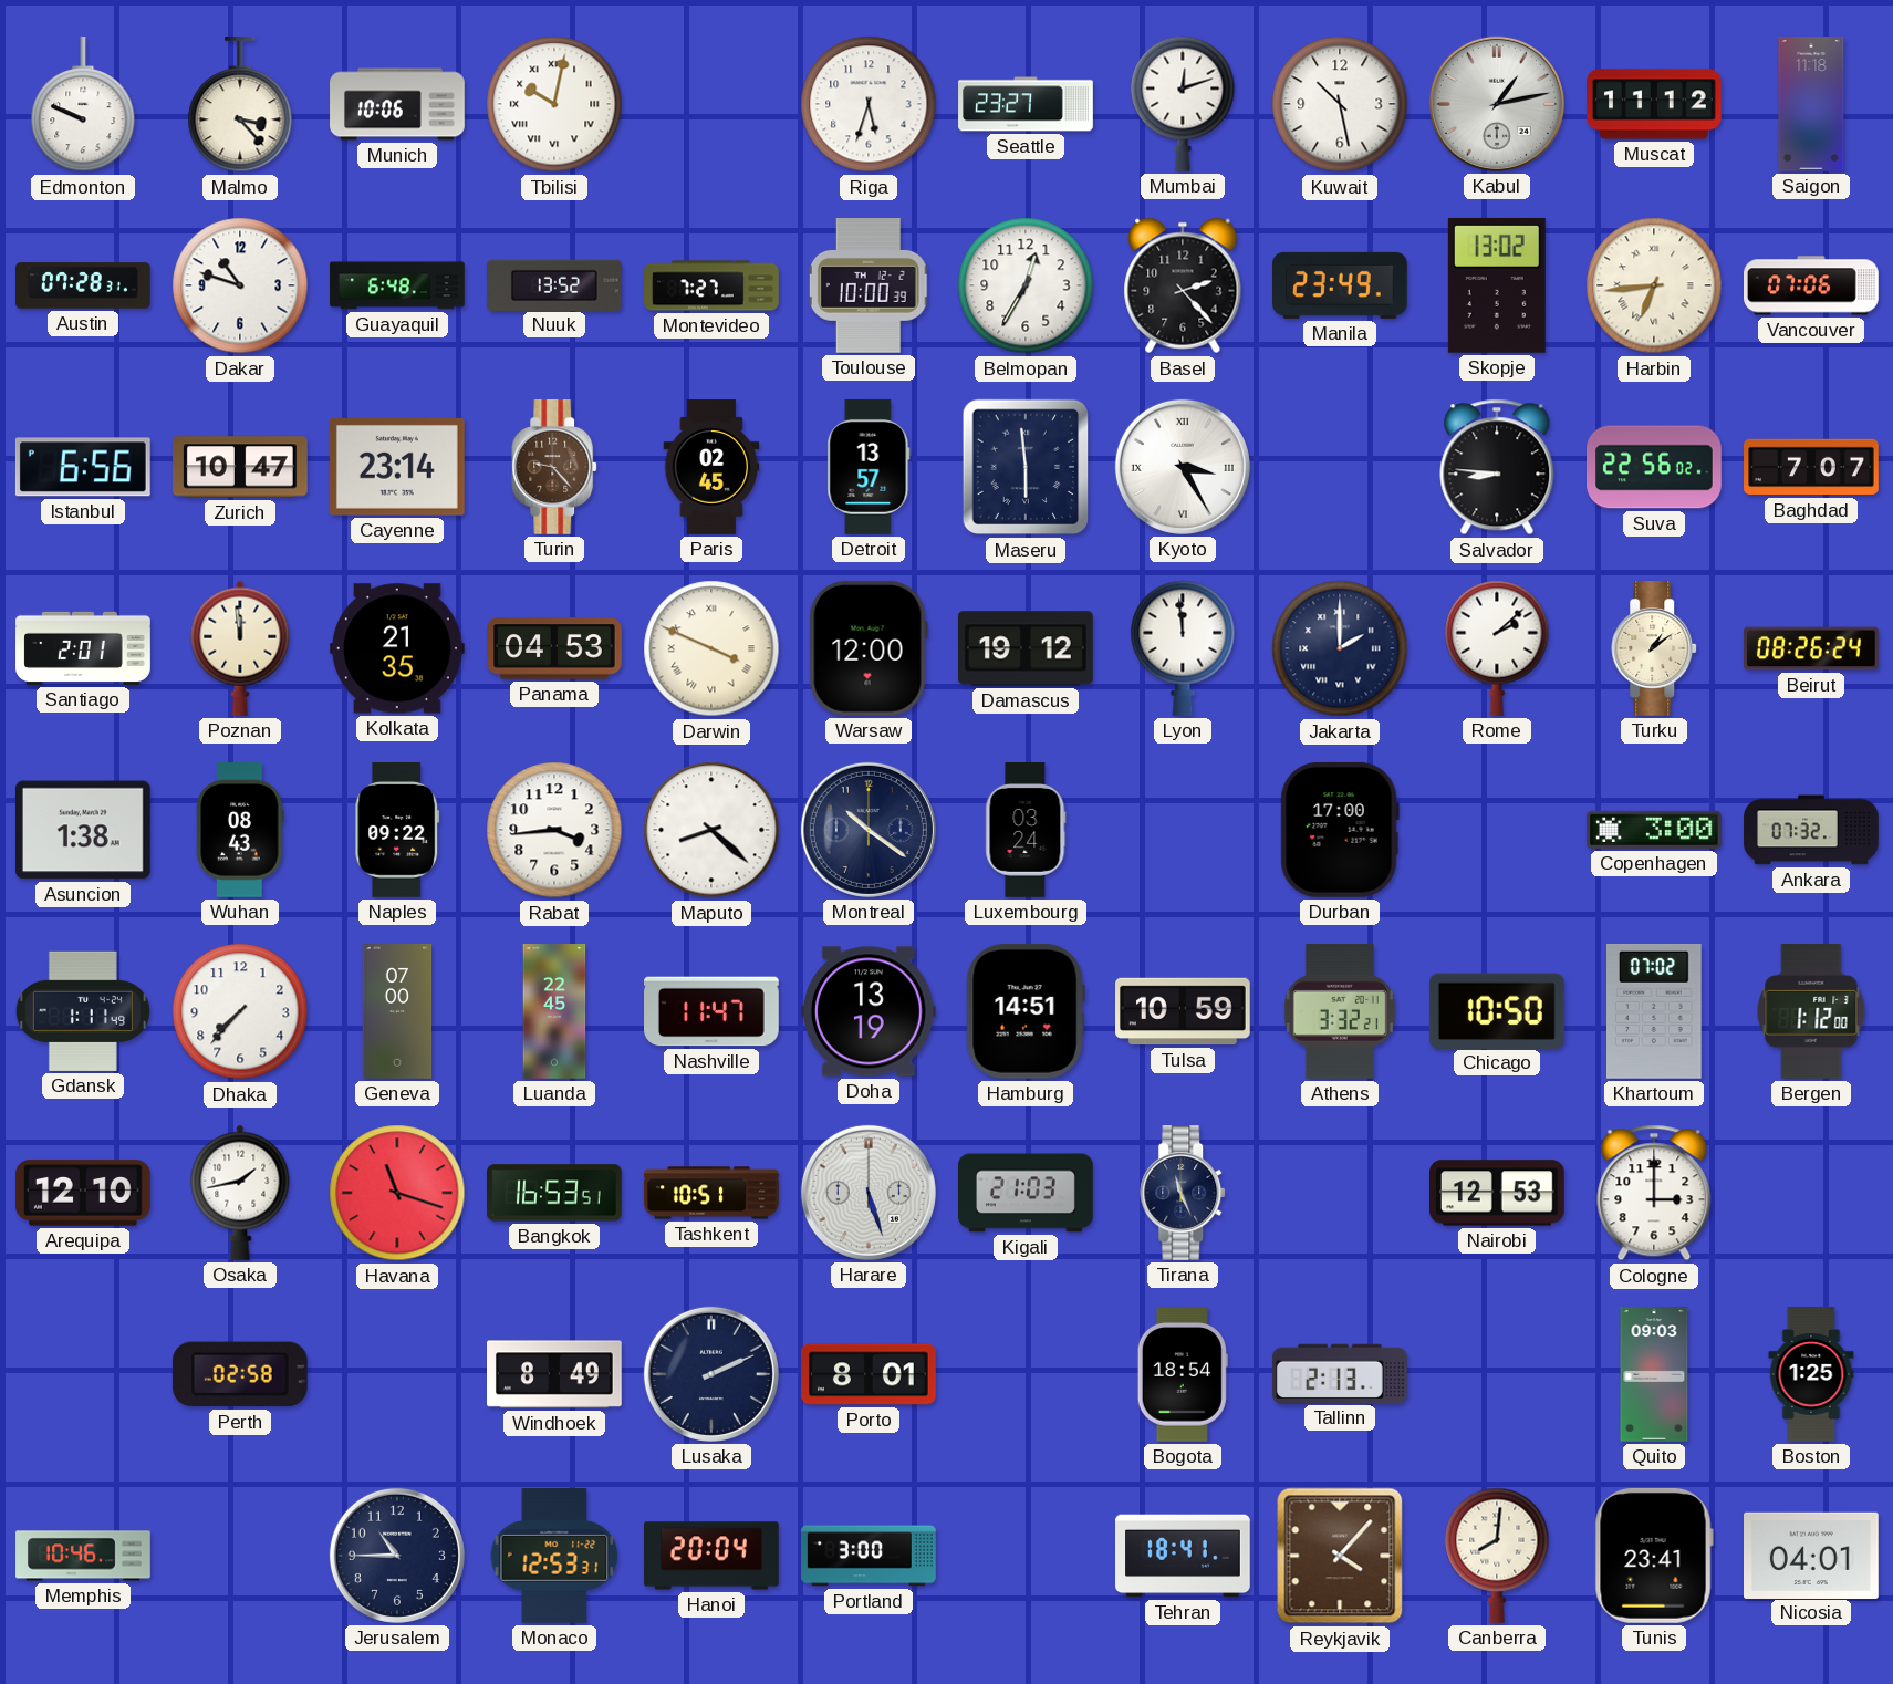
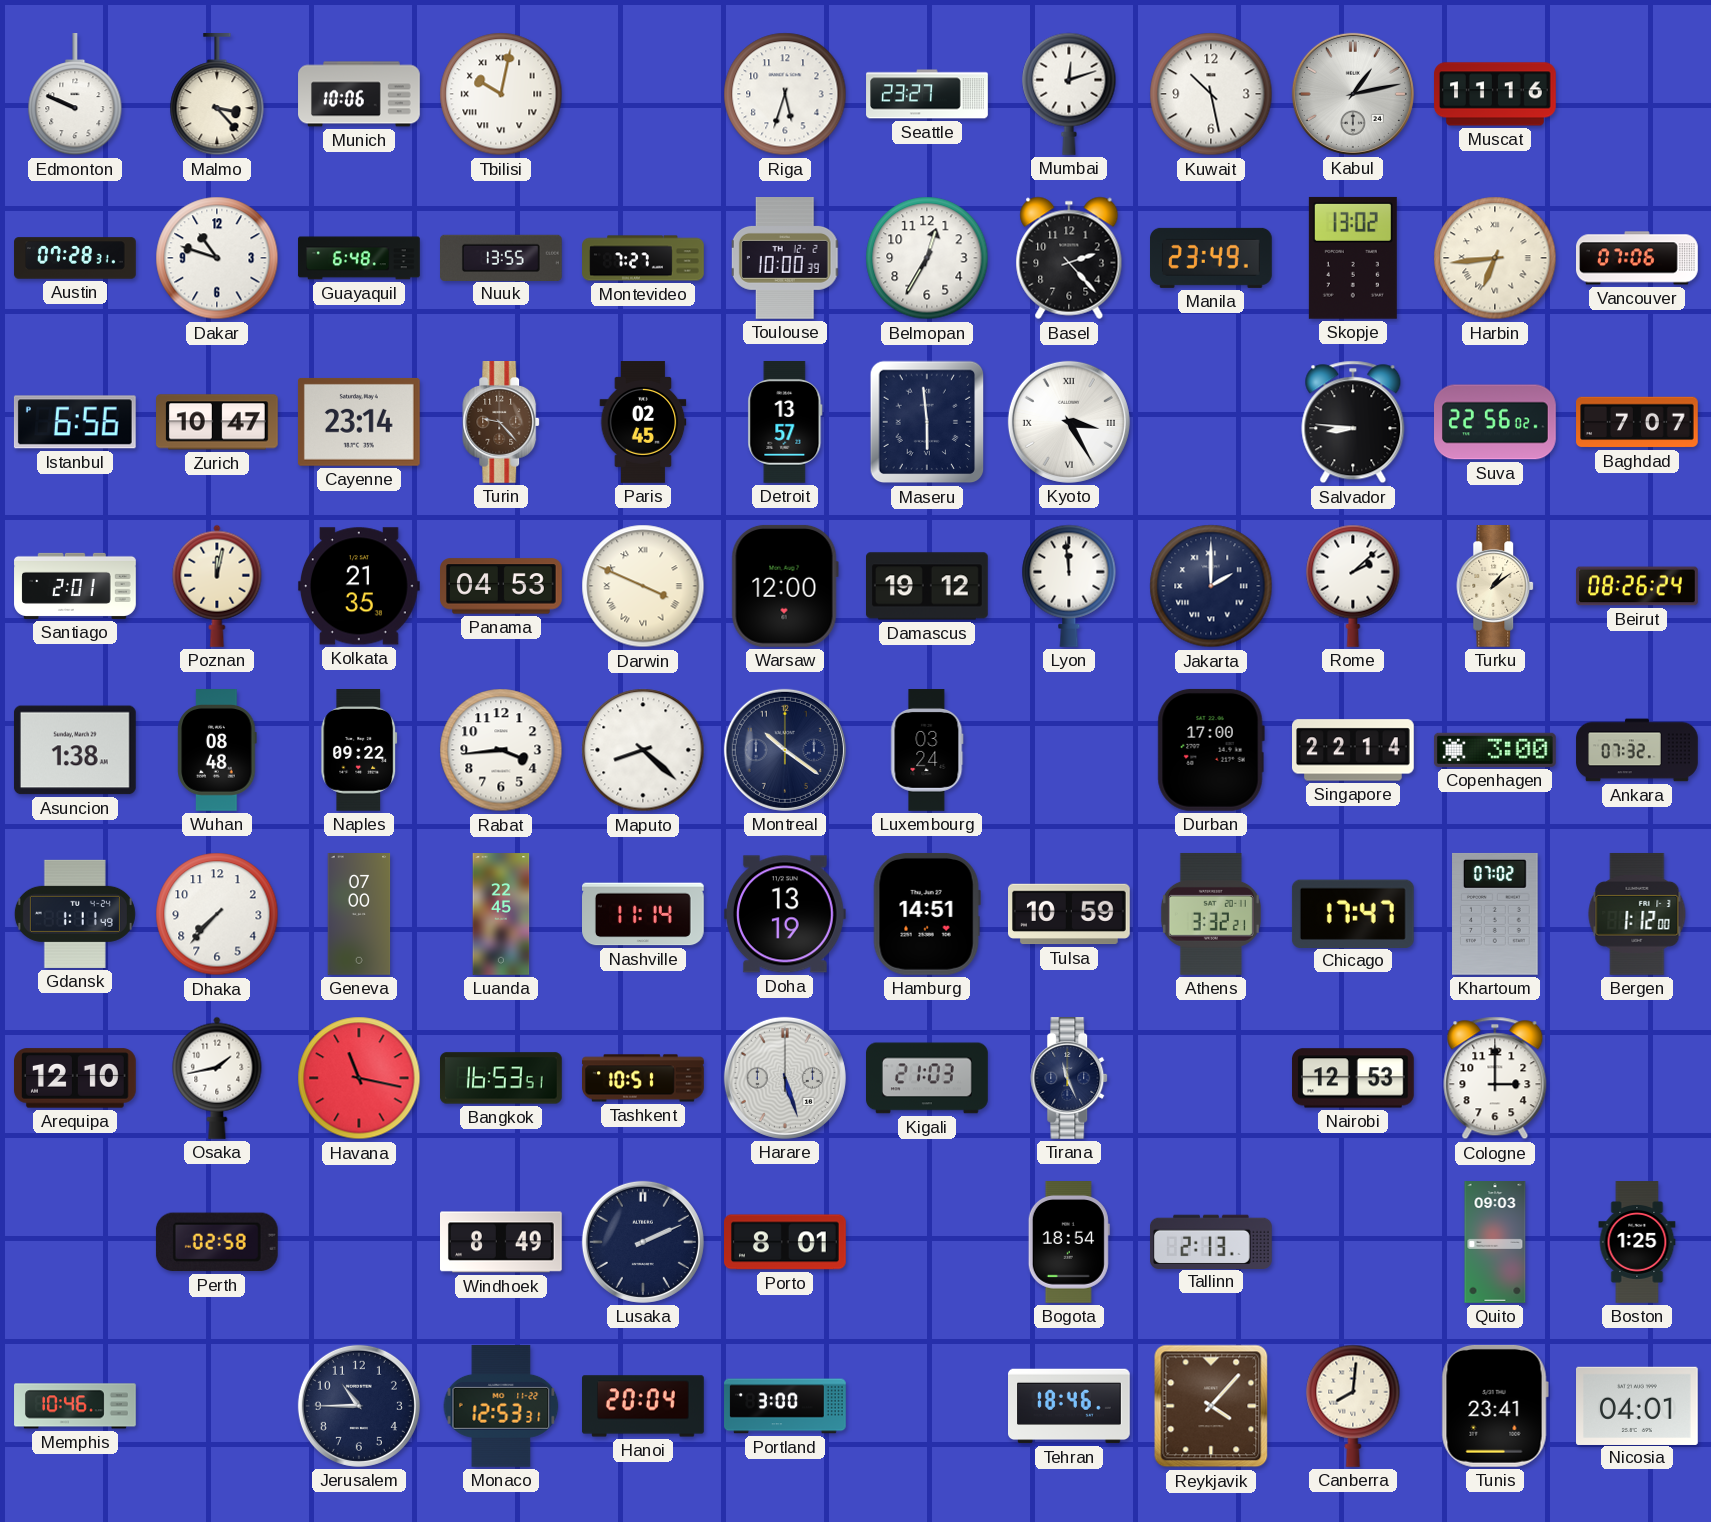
Muscat: 11:12 -> 11:16
Saigon: 11:18 -> none
Nuuk: 13:52 -> 13:55
Poznan: 11:59 -> 12:02
Wuhan: 08:43 -> 08:48
Singapore: none -> 22:14
Nashville: 11:47 -> 11:14
Chicago: 10:50 -> 17:47
Havana: 11:18 -> 11:17
Tehran: 18:41 -> 18:46
